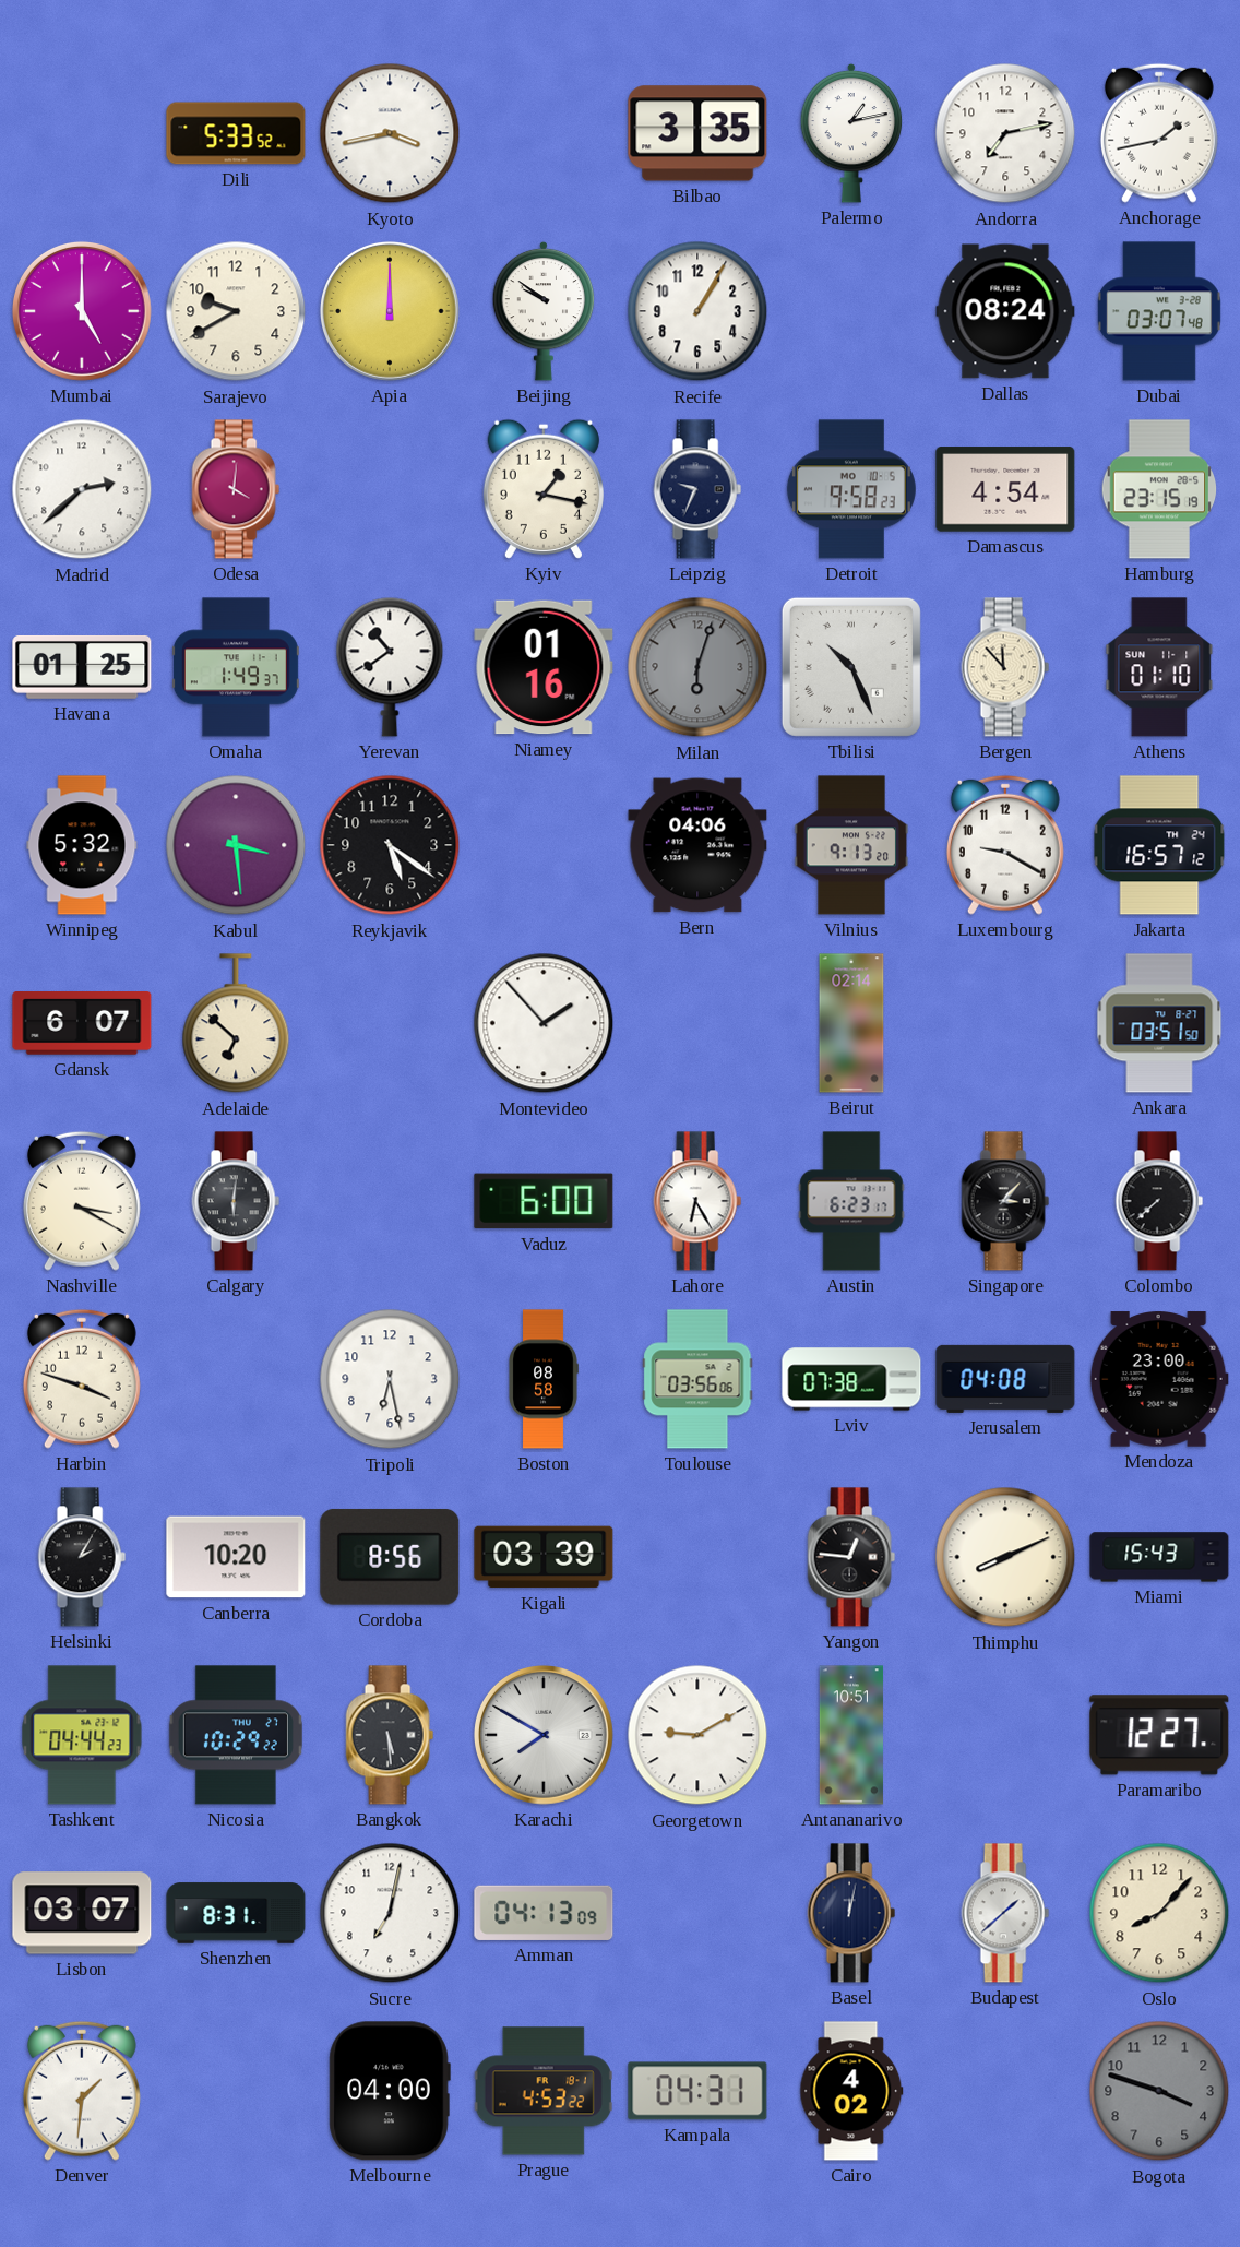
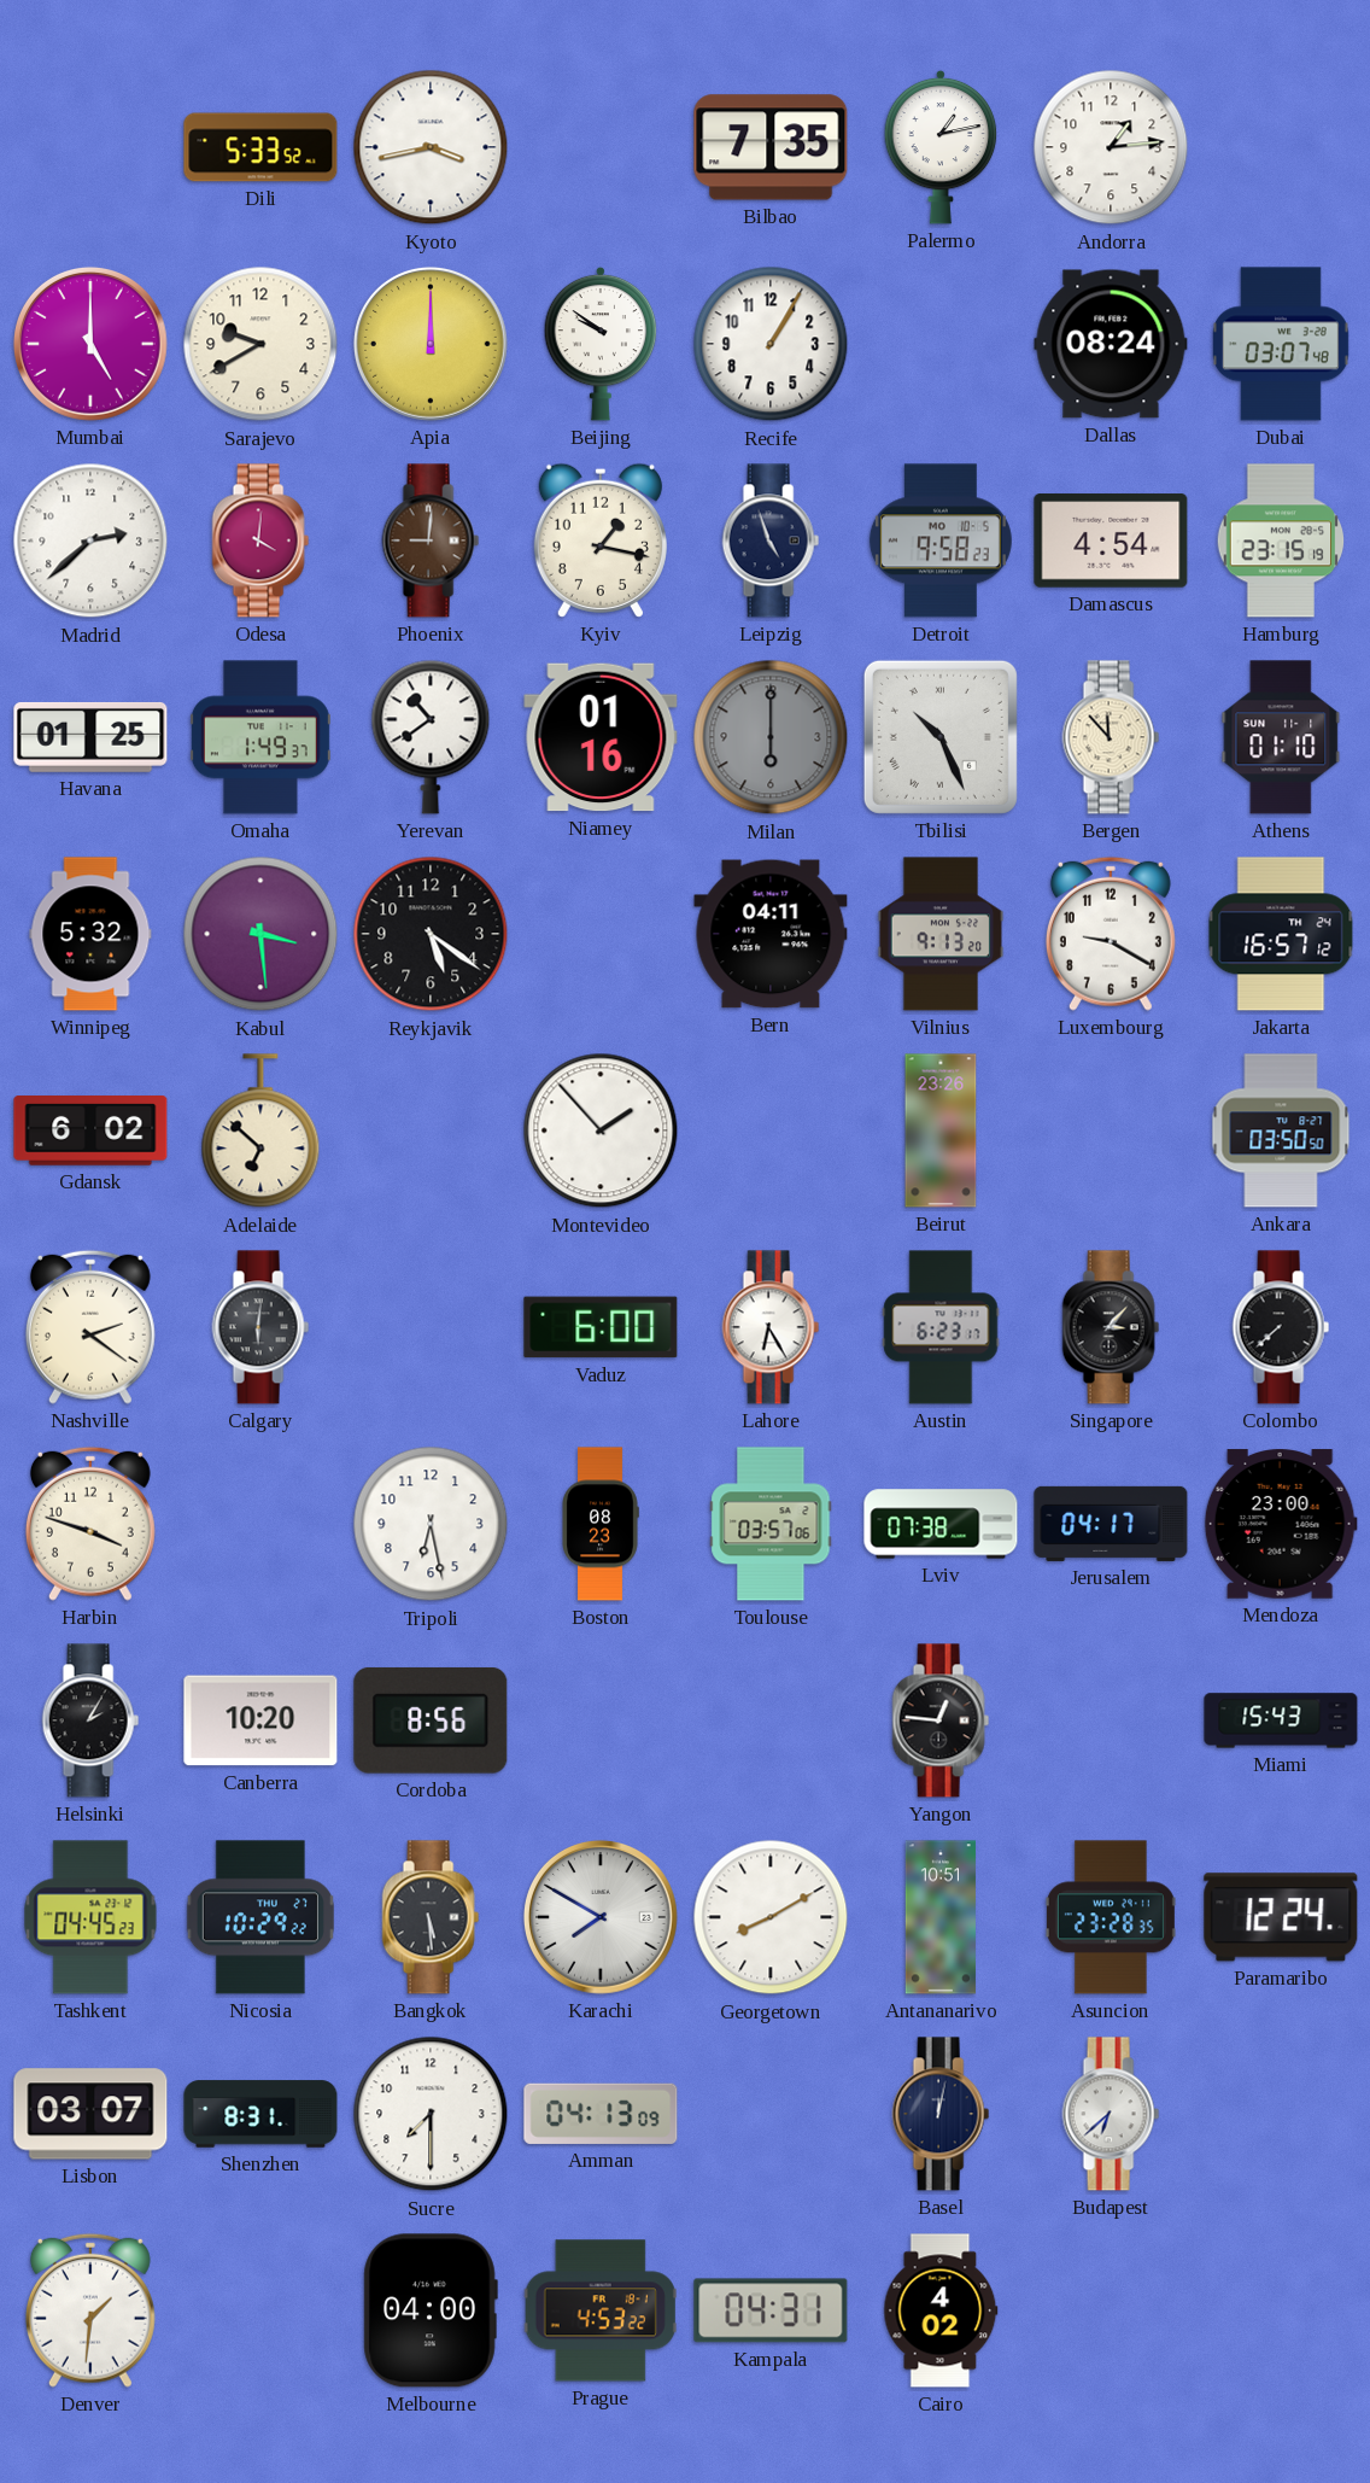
Bilbao: 3:35 -> 7:35
Andorra: 7:13 -> 1:14
Anchorage: 1:43 -> none
Phoenix: none -> 9:01
Leipzig: 9:34 -> 4:57
Milan: 6:03 -> 6:00
Bern: 04:06 -> 04:11
Gdansk: 6:07 -> 6:02
Beirut: 02:14 -> 23:26
Ankara: 03:51 -> 03:50
Nashville: 3:20 -> 2:21
Boston: 08:58 -> 08:23
Toulouse: 03:56 -> 03:57
Jerusalem: 04:08 -> 04:17
Kigali: 03:39 -> none
Thimphu: 8:11 -> none
Tashkent: 04:44 -> 04:45
Georgetown: 9:10 -> 8:10
Asuncion: none -> 23:28
Paramaribo: 12:27 -> 12:24
Sucre: 7:02 -> 7:30
Budapest: 1:38 -> 6:38
Oslo: 8:07 -> none
Bogota: 3:48 -> none
